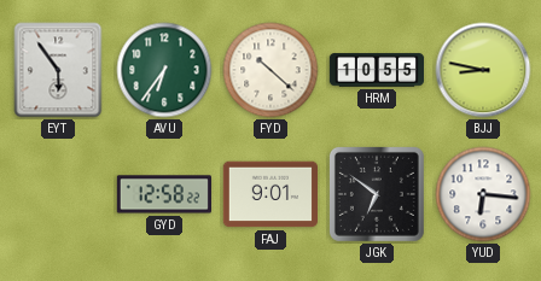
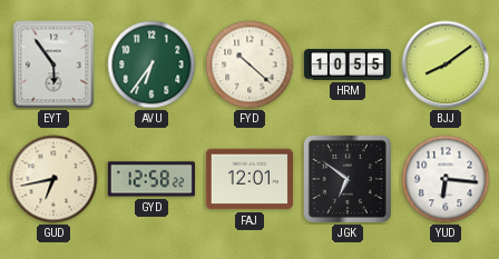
BJJ: 8:47 -> 8:09
GUD: none -> 6:43
FAJ: 9:01 -> 12:01
